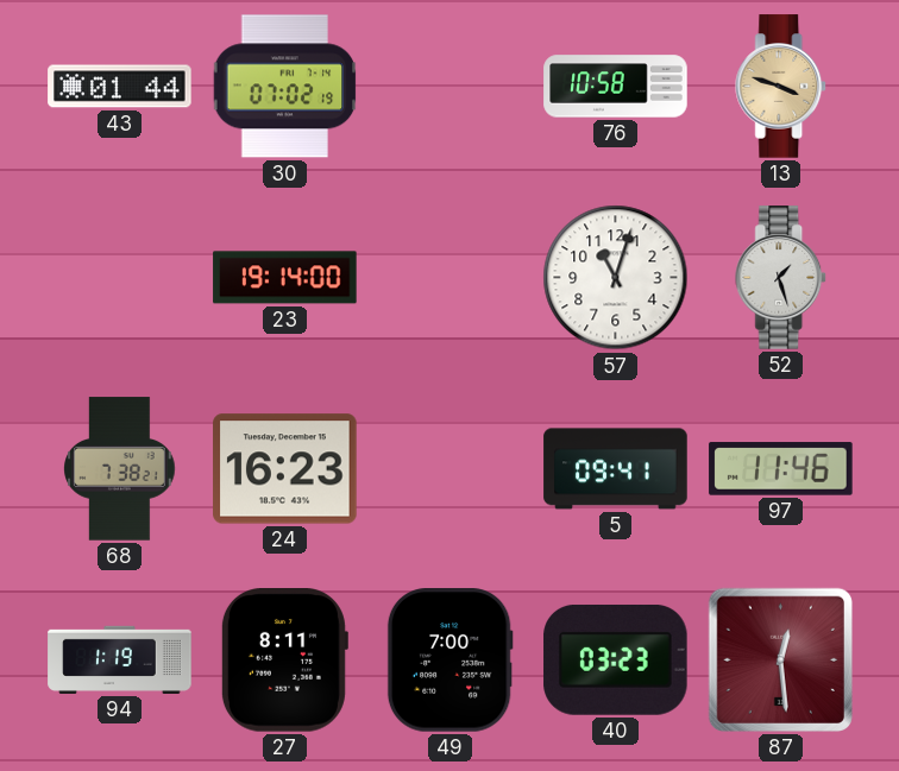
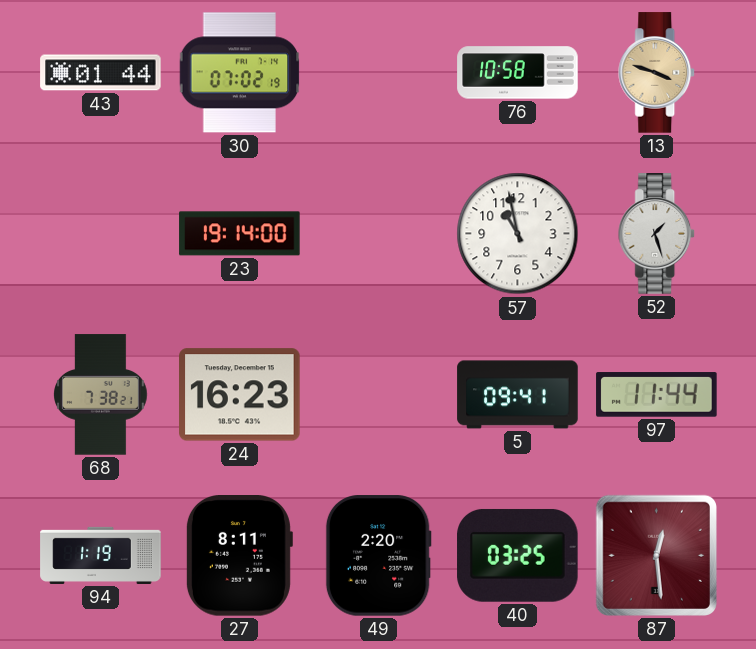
57: 11:03 -> 10:58
97: 11:46 -> 11:44
49: 7:00 -> 2:20
40: 03:23 -> 03:25
